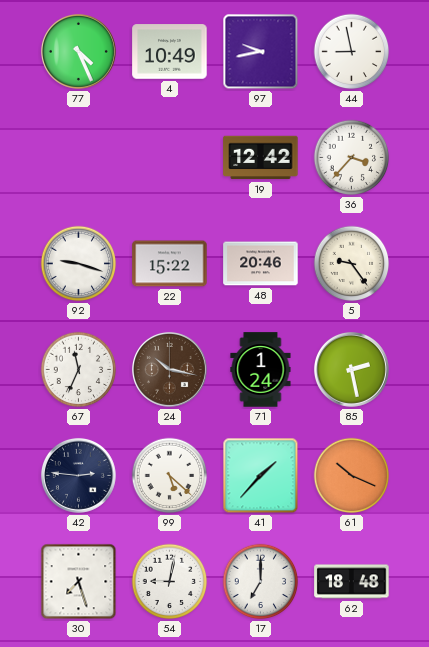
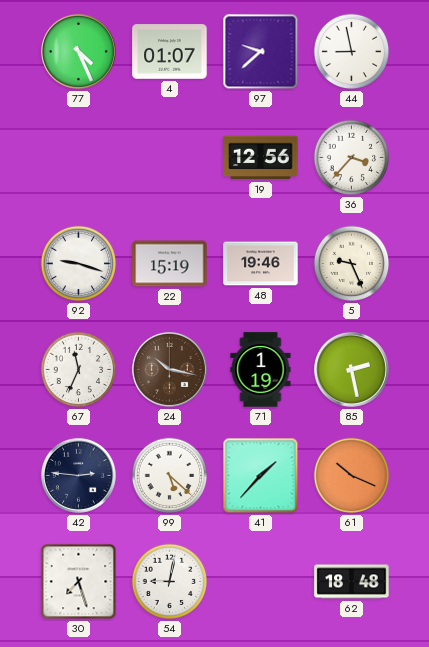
4: 10:49 -> 01:07
97: 9:43 -> 9:38
19: 12:42 -> 12:56
22: 15:22 -> 15:19
48: 20:46 -> 19:46
5: 9:24 -> 9:26
71: 1:24 -> 1:19
17: 7:00 -> none
